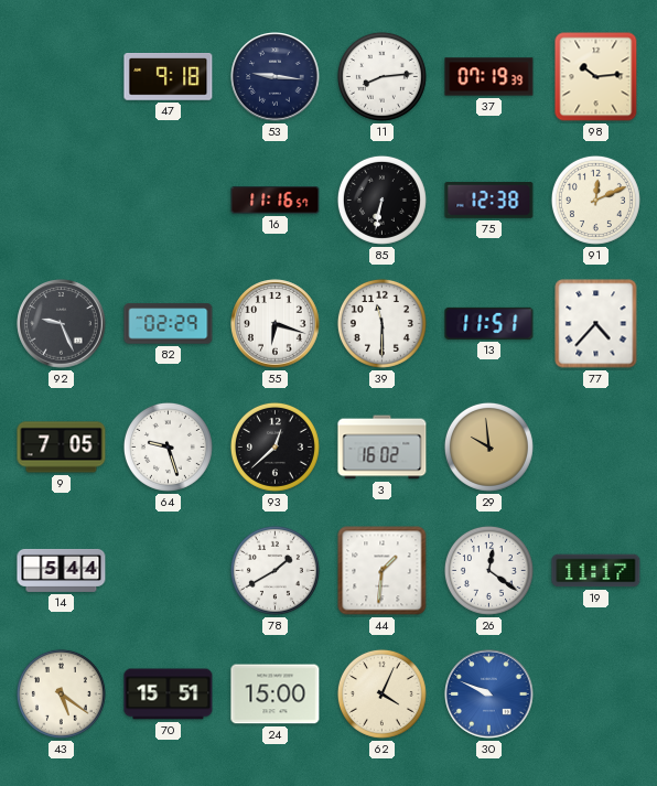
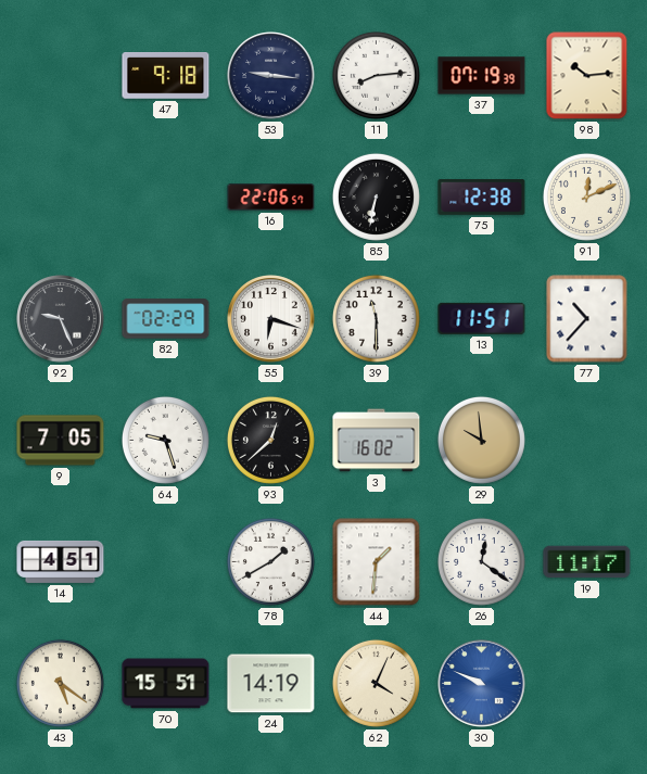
16: 11:16 -> 22:06
77: 4:37 -> 10:37
14: 5:44 -> 4:51
24: 15:00 -> 14:19
